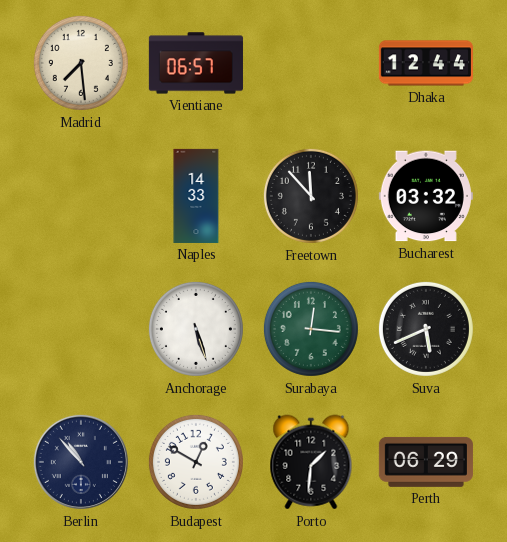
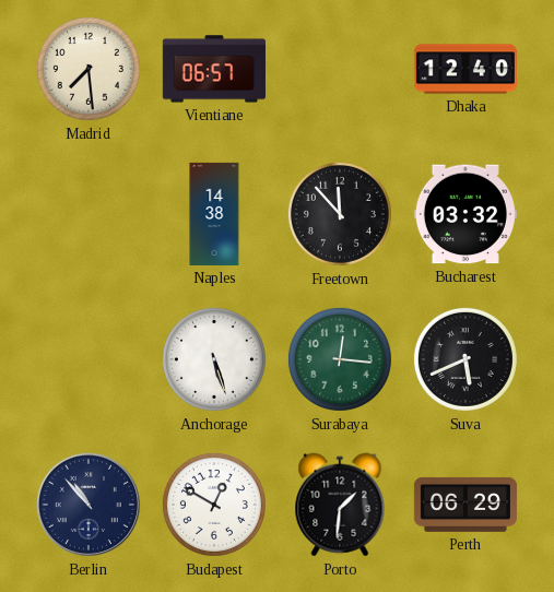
Dhaka: 12:44 -> 12:40
Naples: 14:33 -> 14:38
